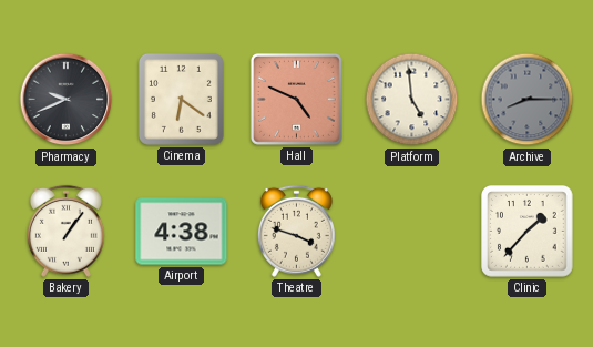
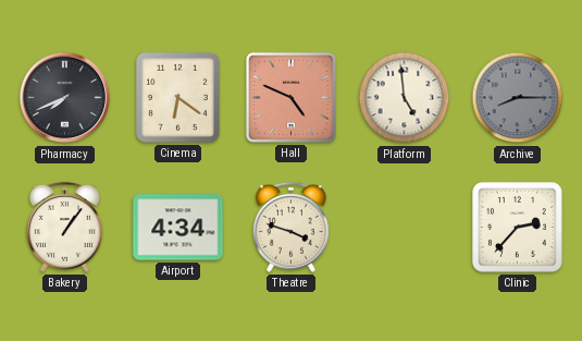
Pharmacy: 9:41 -> 7:41
Airport: 4:38 -> 4:34
Clinic: 1:37 -> 2:37
